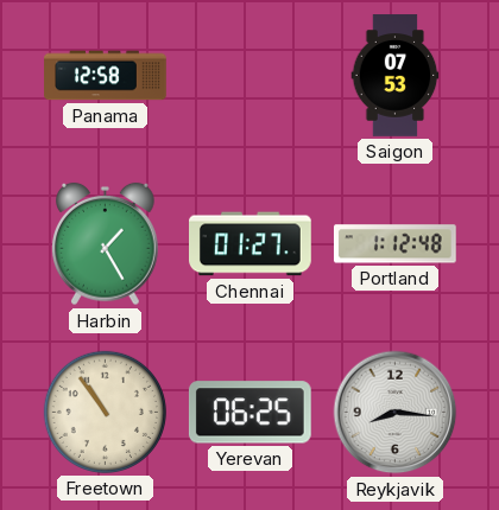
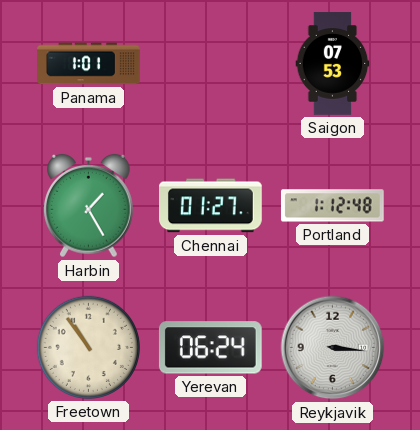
Panama: 12:58 -> 1:01
Yerevan: 06:25 -> 06:24
Reykjavik: 8:16 -> 3:16
